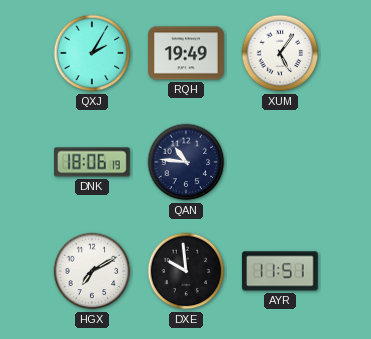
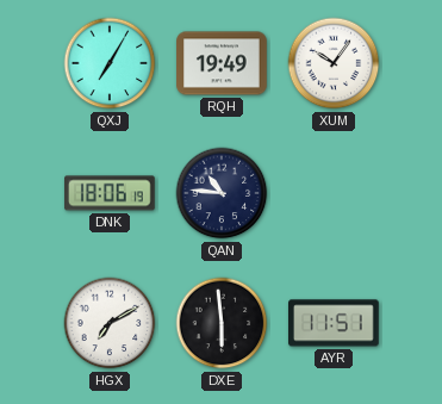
QXJ: 2:05 -> 7:05
XUM: 5:06 -> 10:06
DXE: 9:59 -> 5:59
